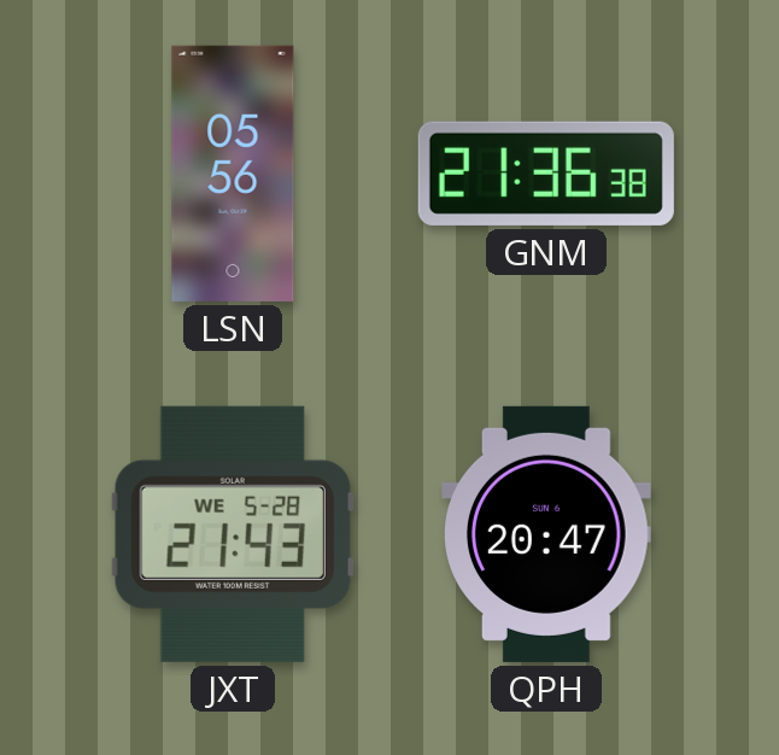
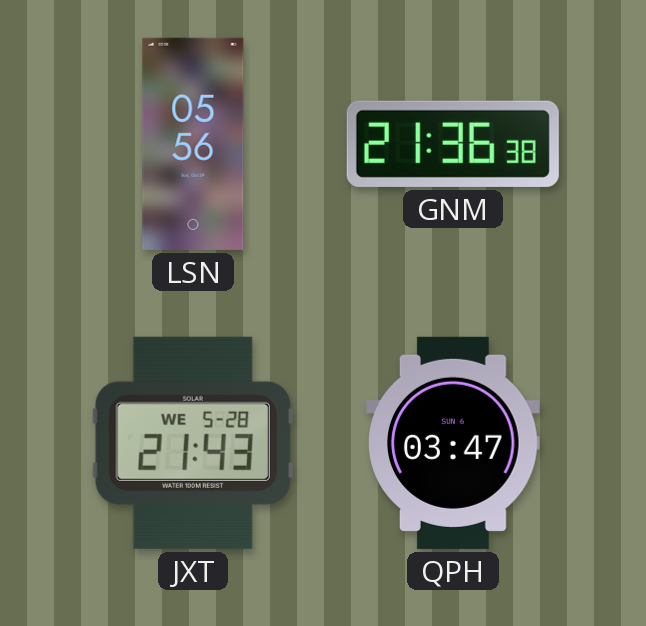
QPH: 20:47 -> 03:47
